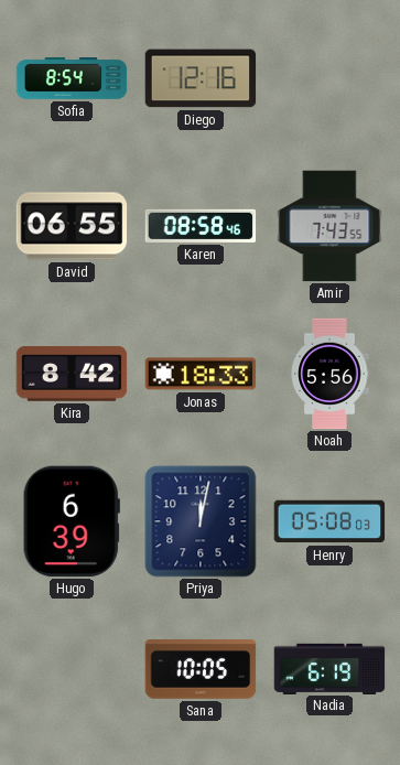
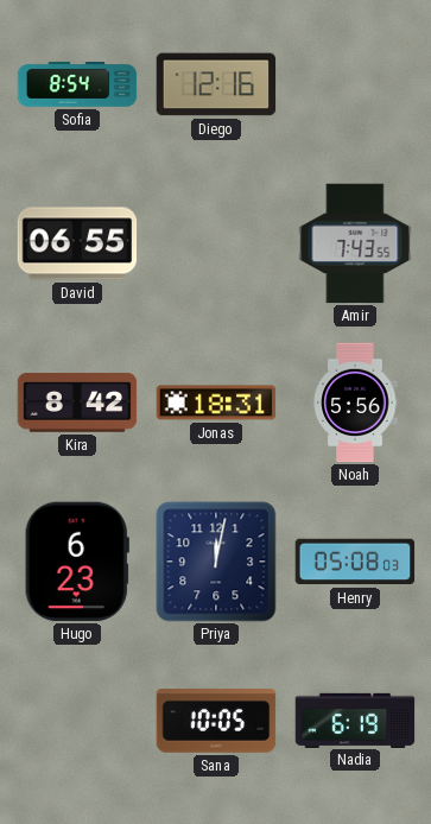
Karen: 08:58 -> none
Jonas: 18:33 -> 18:31
Hugo: 6:39 -> 6:23
